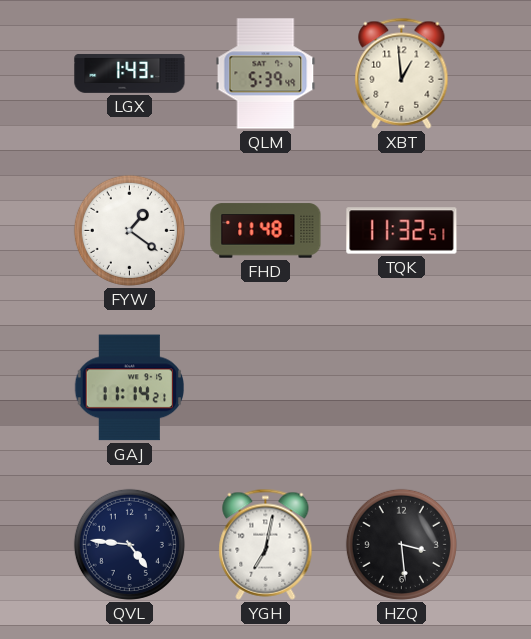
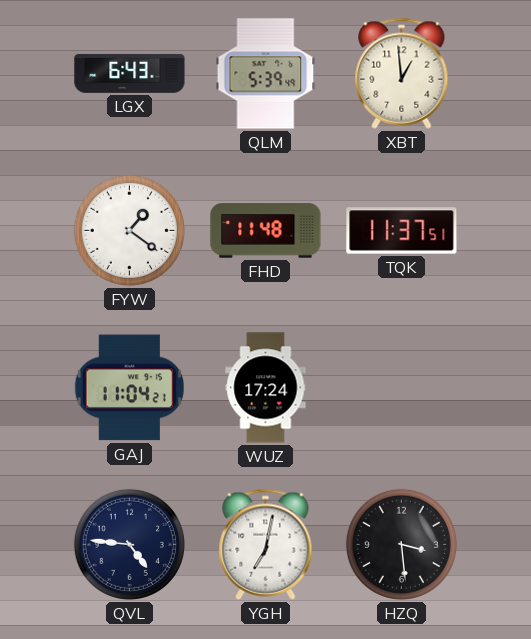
LGX: 1:43 -> 6:43
TQK: 11:32 -> 11:37
GAJ: 11:14 -> 11:04
WUZ: none -> 17:24
